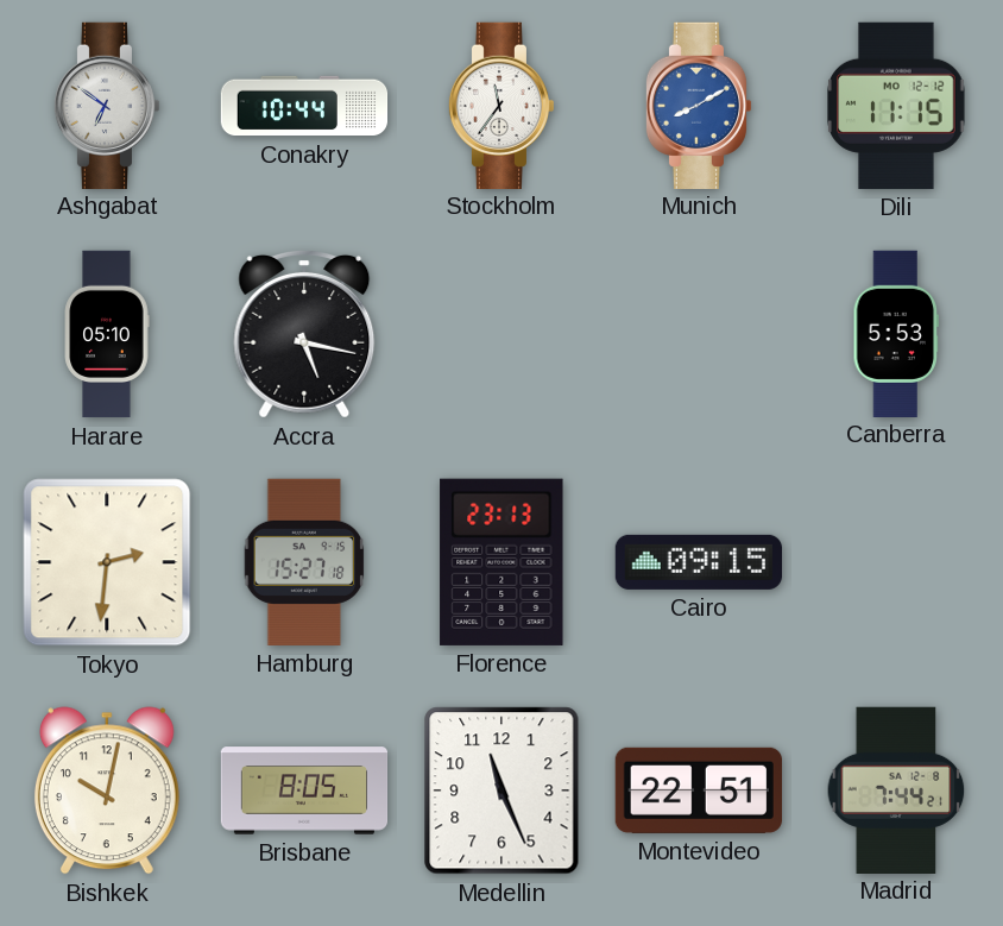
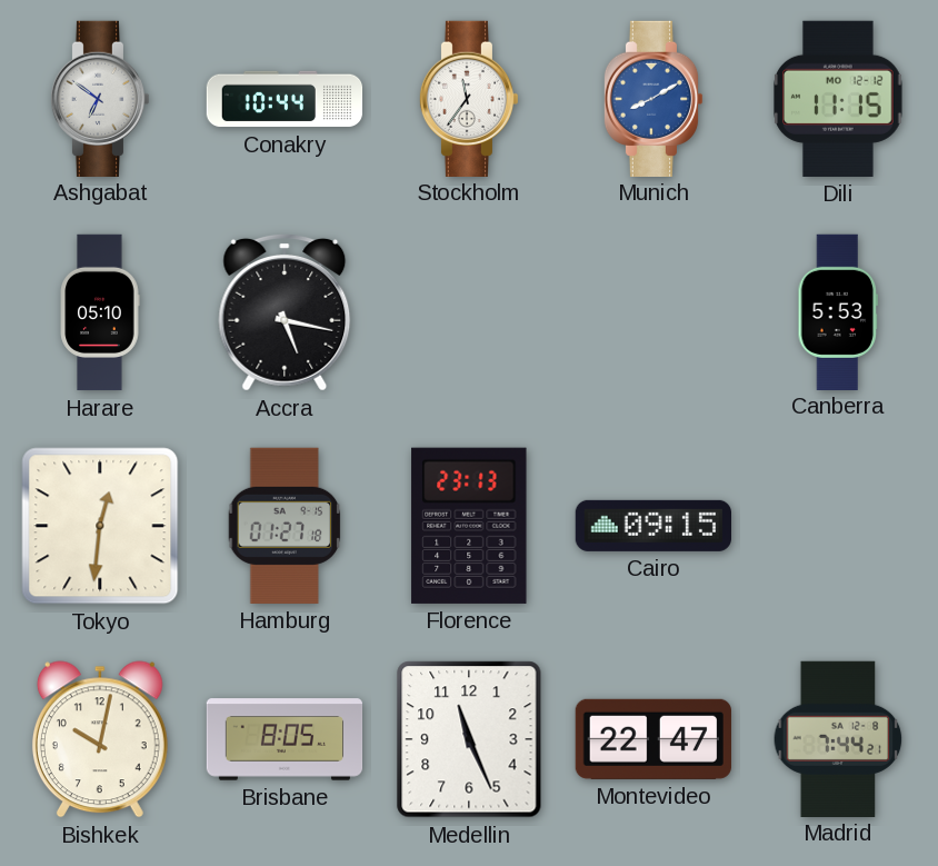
Tokyo: 2:31 -> 12:31
Hamburg: 15:27 -> 01:27
Montevideo: 22:51 -> 22:47
